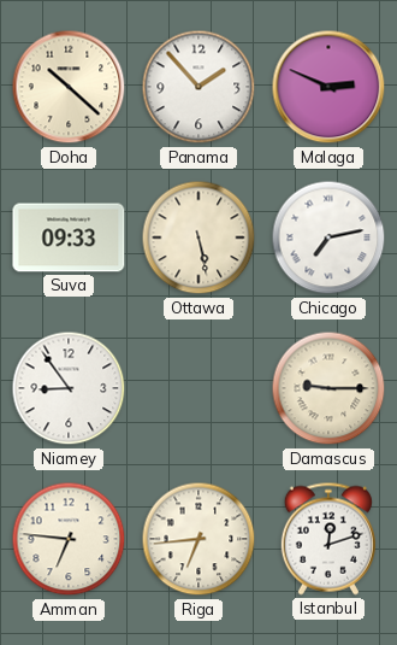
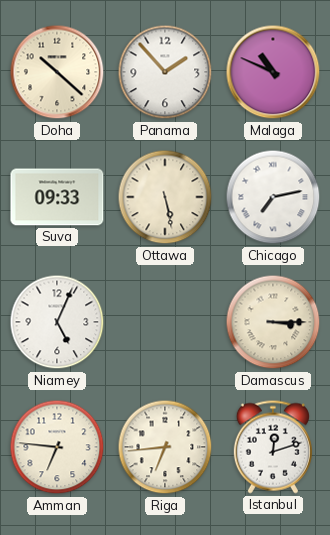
Malaga: 2:49 -> 10:49
Niamey: 8:54 -> 5:04
Damascus: 9:15 -> 3:15
